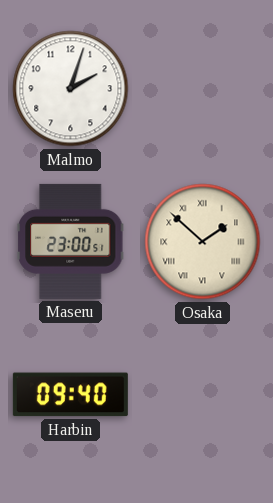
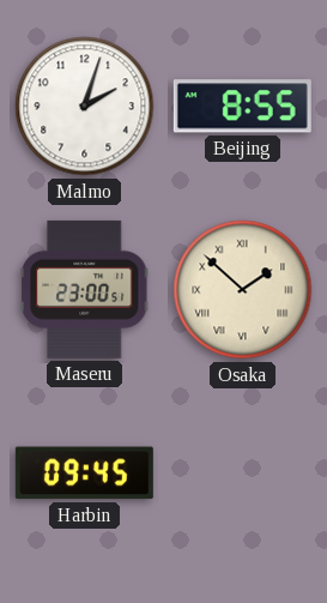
Beijing: none -> 8:55
Harbin: 09:40 -> 09:45
